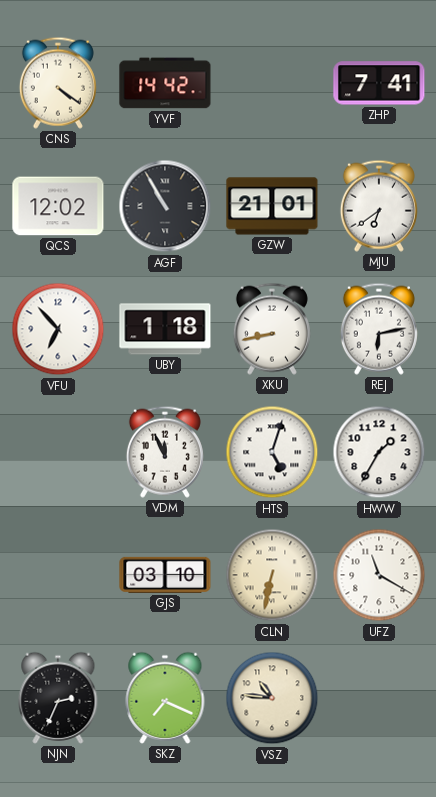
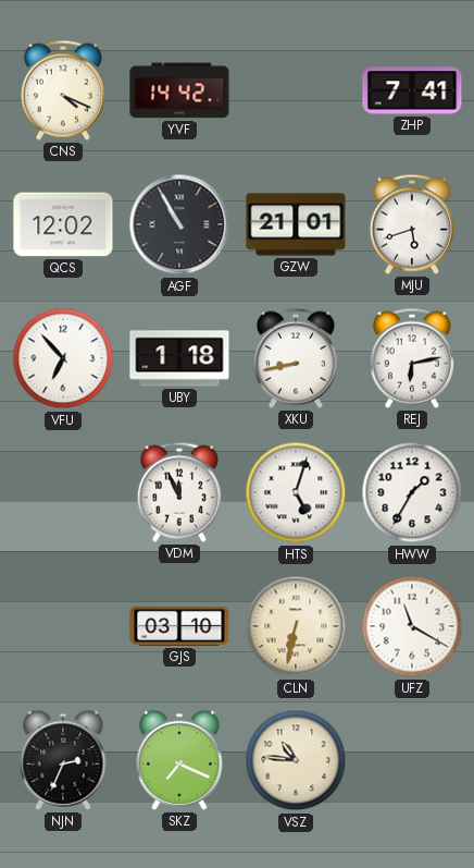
CNS: 4:21 -> 4:19
MJU: 6:39 -> 5:42
